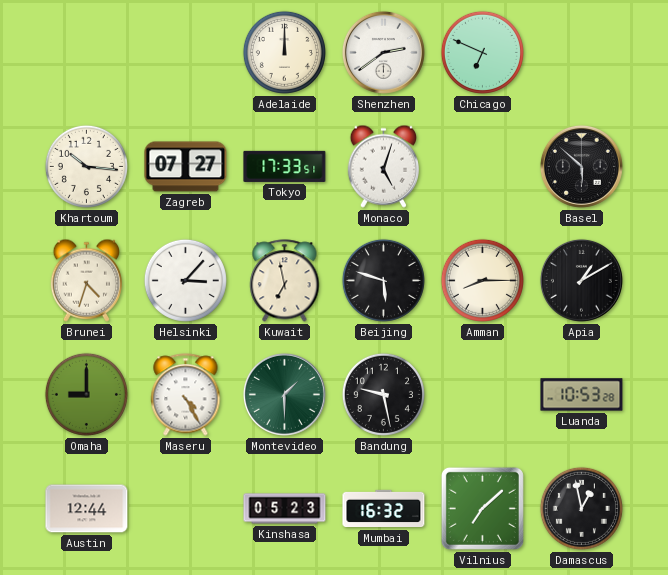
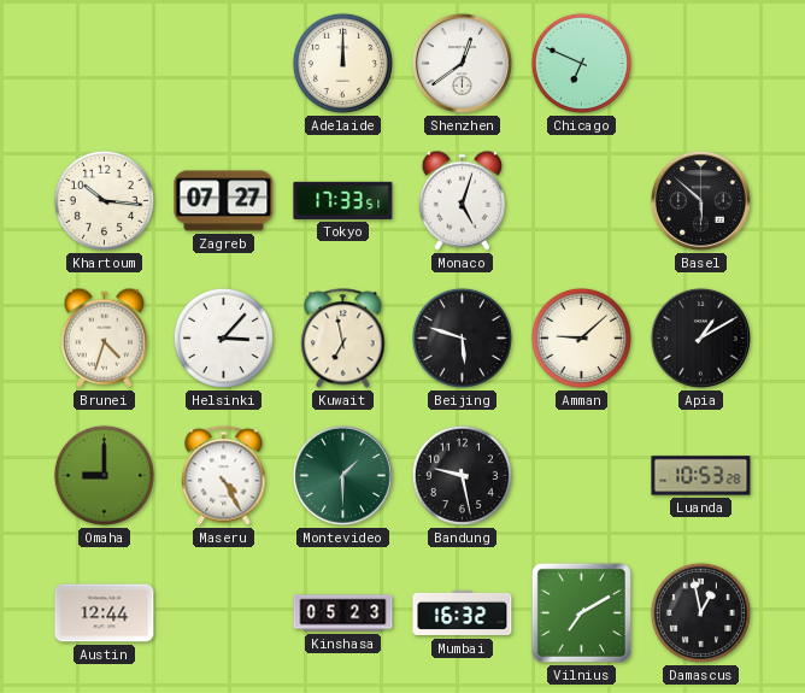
Shenzhen: 2:39 -> 12:39
Amman: 8:15 -> 9:08
Vilnius: 7:08 -> 7:10
